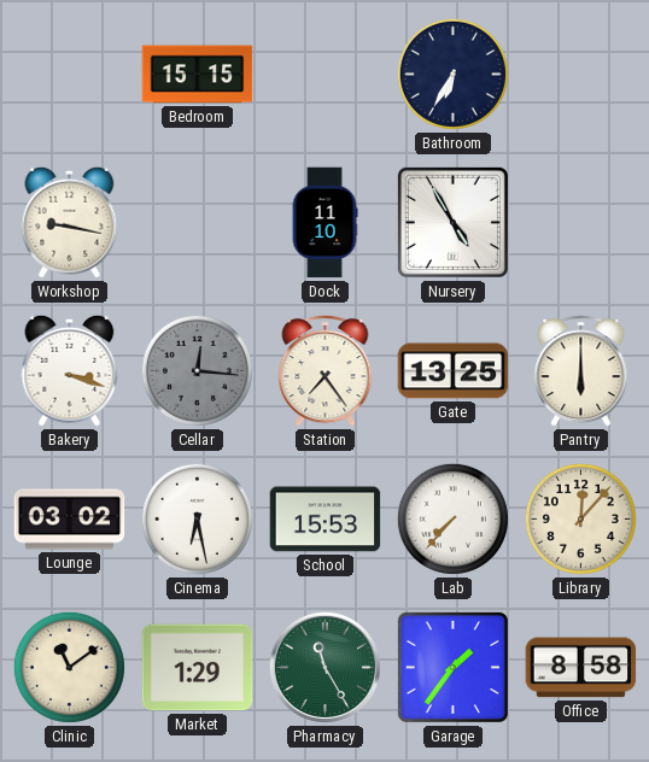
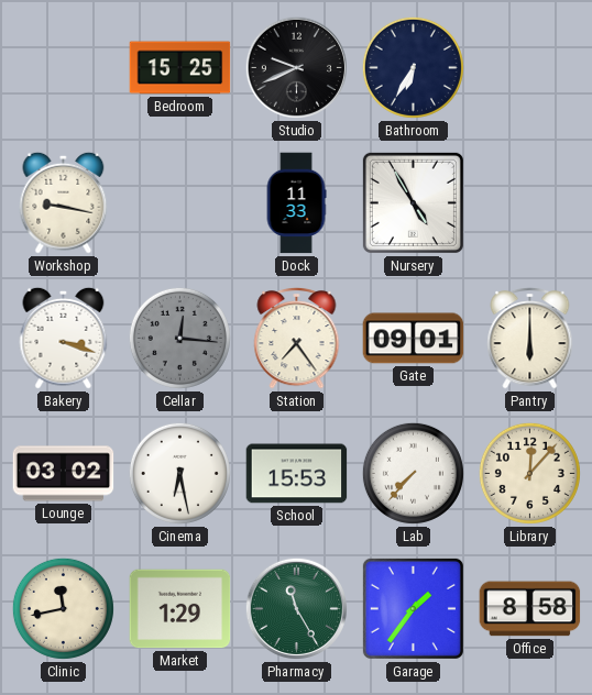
Bedroom: 15:15 -> 15:25
Studio: none -> 9:41
Dock: 11:10 -> 11:33
Gate: 13:25 -> 09:01
Clinic: 11:09 -> 11:43
